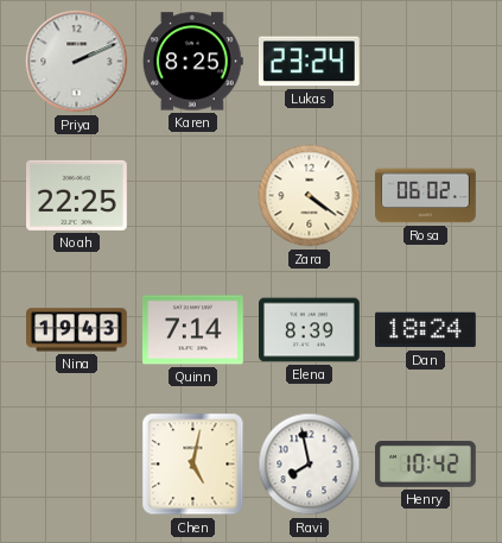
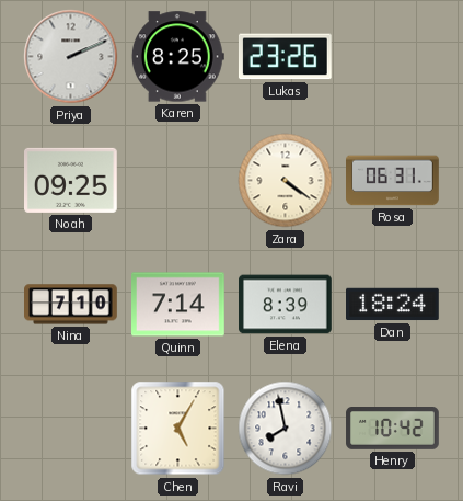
Lukas: 23:24 -> 23:26
Noah: 22:25 -> 09:25
Rosa: 06:02 -> 06:31
Nina: 19:43 -> 7:10
Chen: 5:02 -> 5:05
